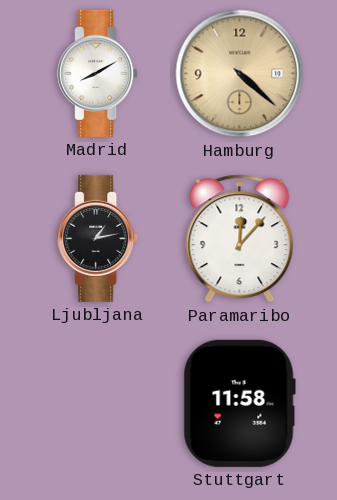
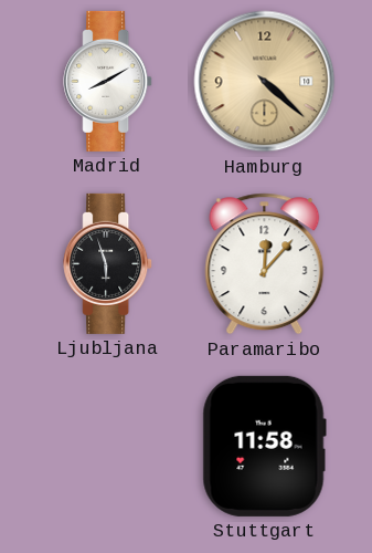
Ljubljana: 1:13 -> 5:57
